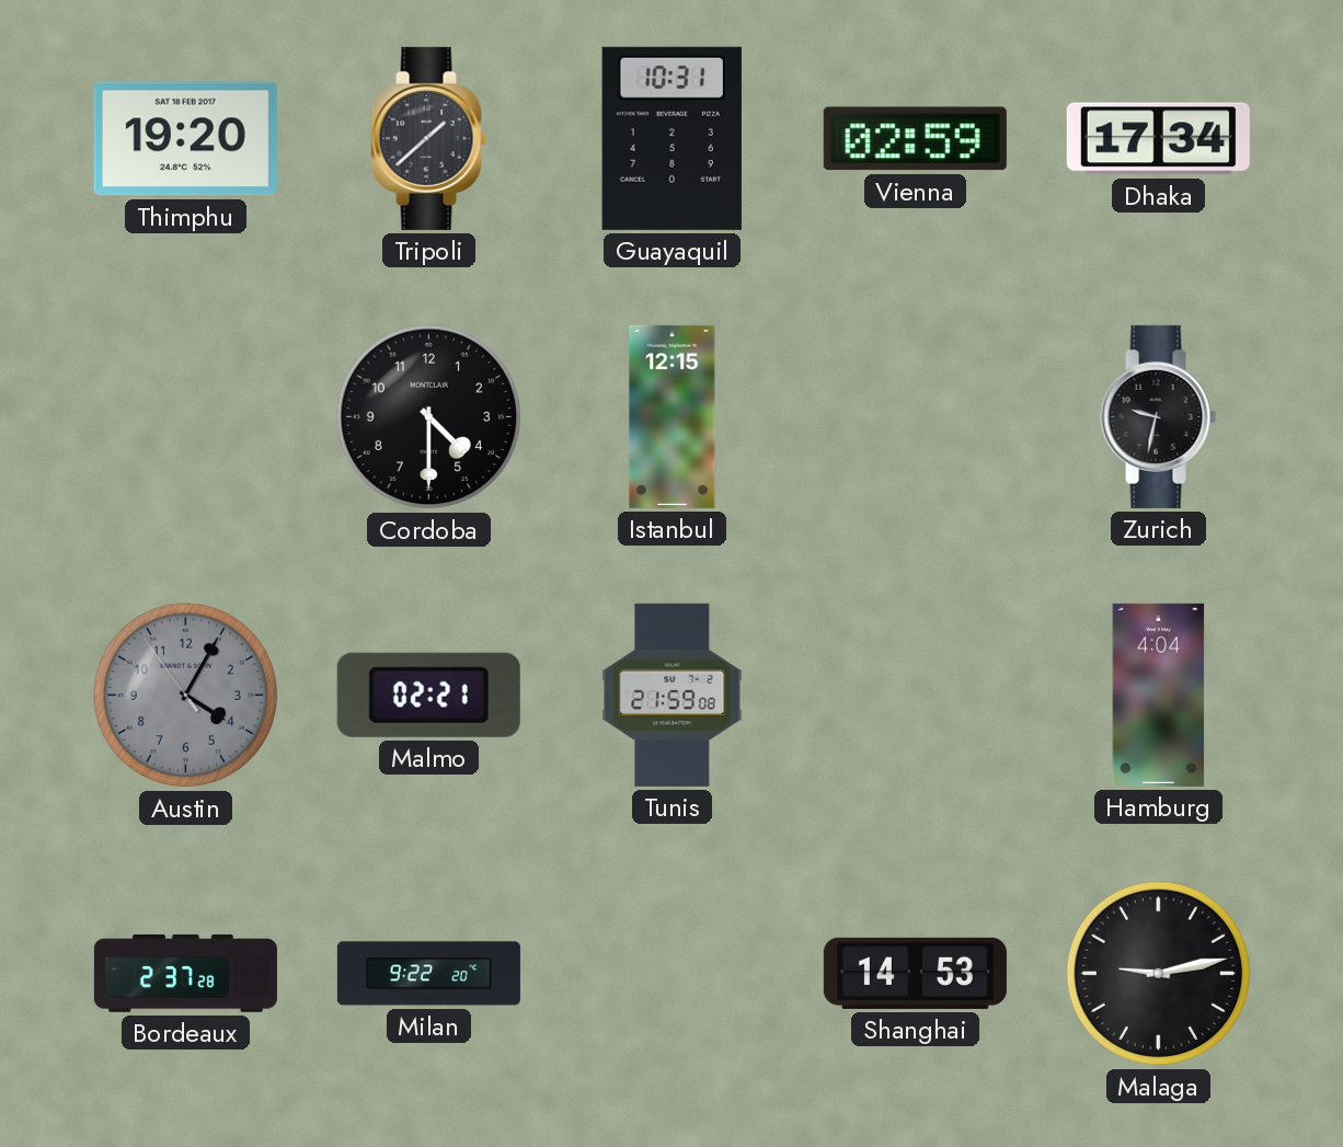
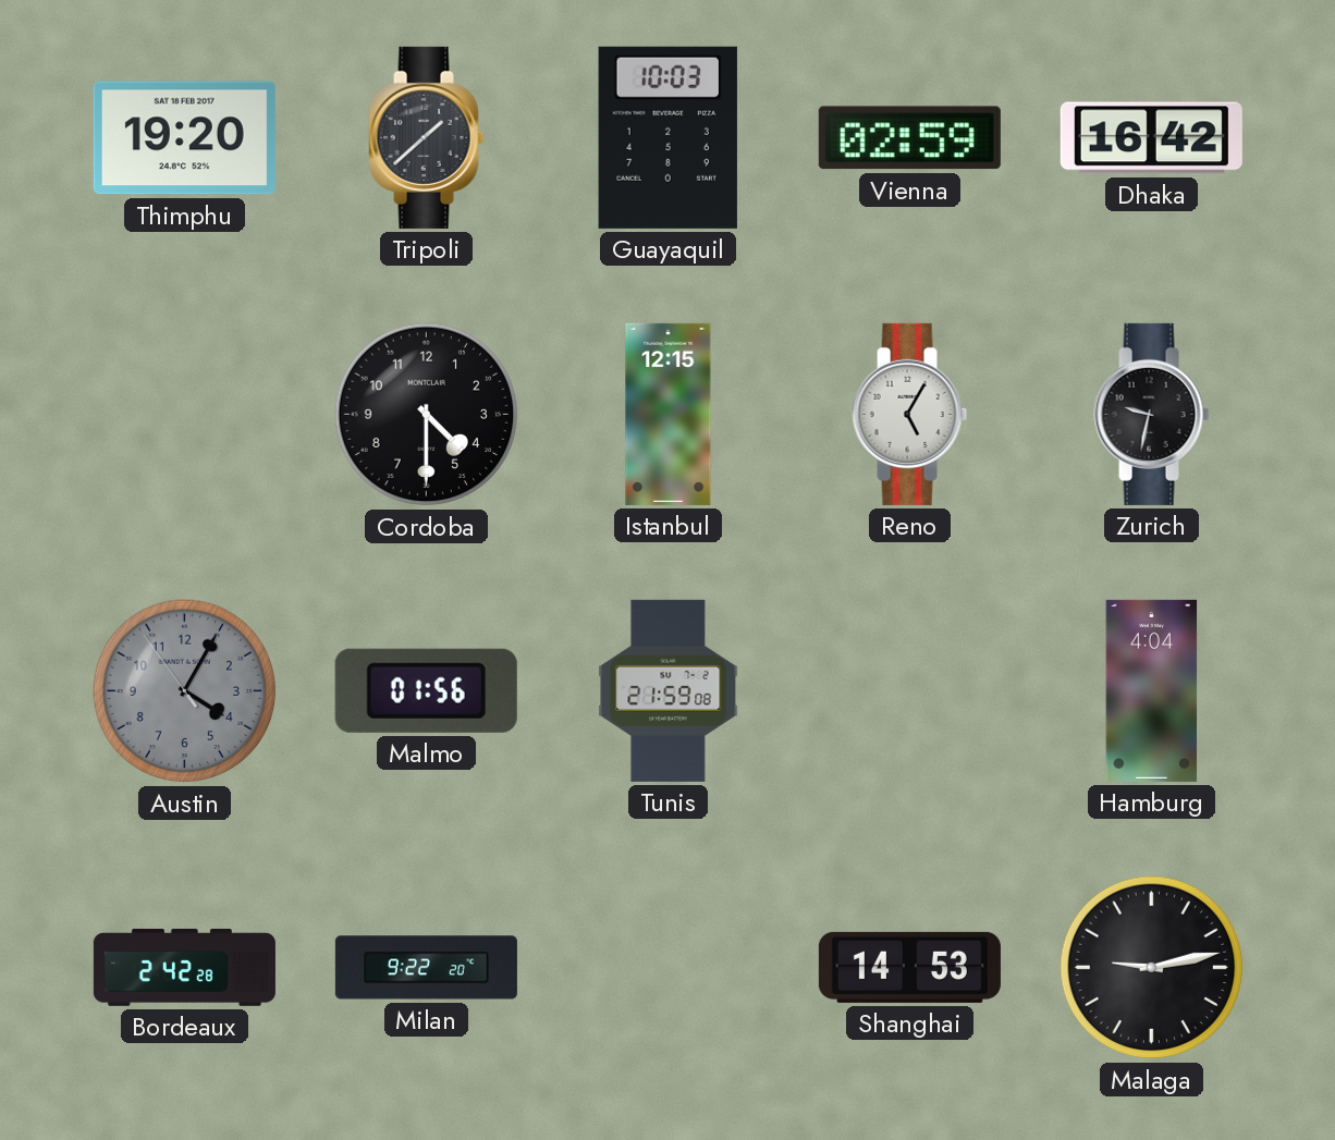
Guayaquil: 10:31 -> 10:03
Dhaka: 17:34 -> 16:42
Reno: none -> 5:05
Malmo: 02:21 -> 01:56
Bordeaux: 2:37 -> 2:42
